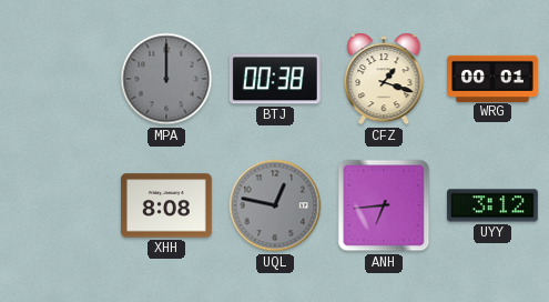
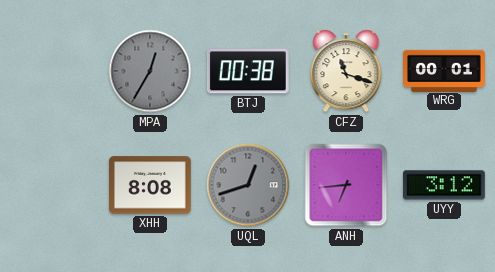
MPA: 12:00 -> 12:35
CFZ: 1:18 -> 11:18
UQL: 12:47 -> 12:42
